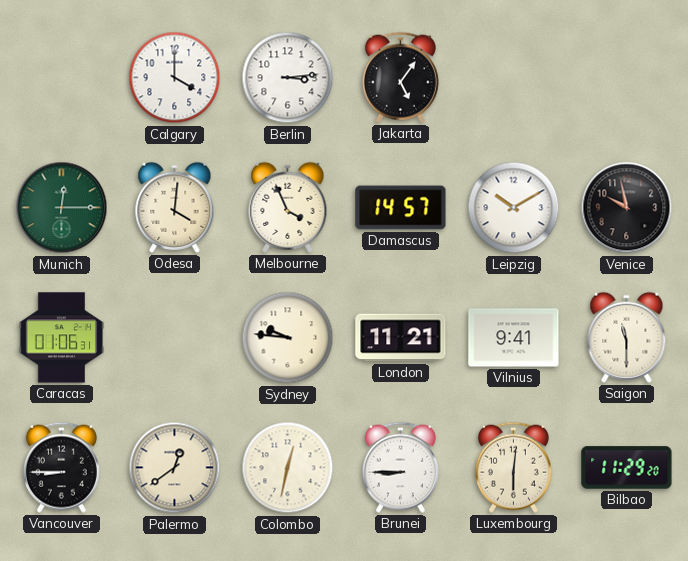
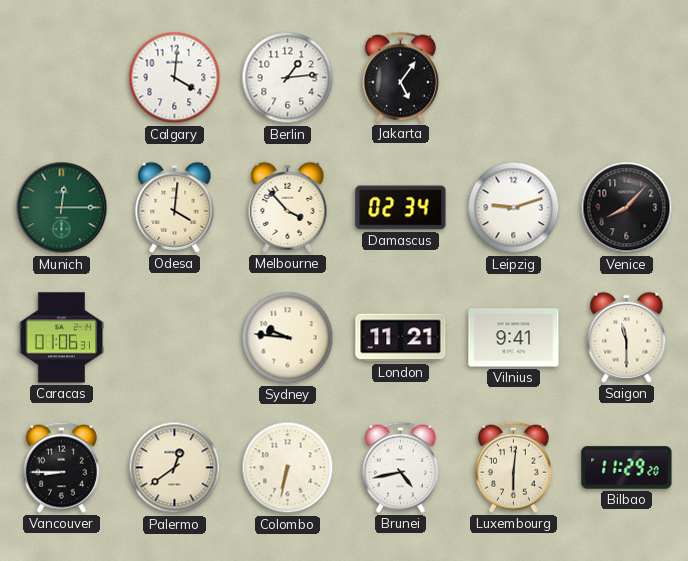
Calgary: 4:00 -> 4:01
Berlin: 3:14 -> 1:14
Melbourne: 3:56 -> 3:53
Damascus: 14:57 -> 02:34
Leipzig: 10:10 -> 9:12
Venice: 9:58 -> 8:07
Colombo: 12:32 -> 6:32
Brunei: 8:45 -> 4:43
